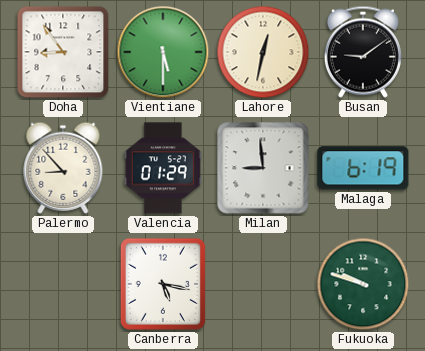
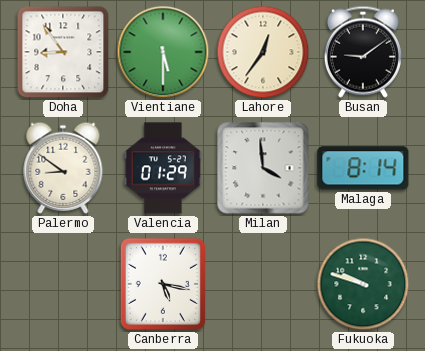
Lahore: 12:32 -> 12:36
Palermo: 8:53 -> 8:51
Milan: 8:59 -> 3:59
Malaga: 6:19 -> 8:14
